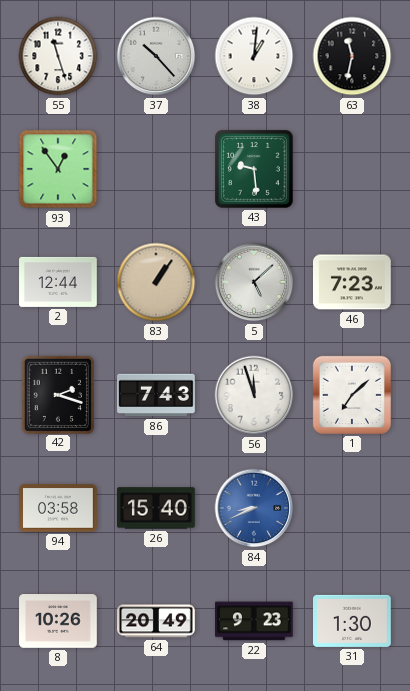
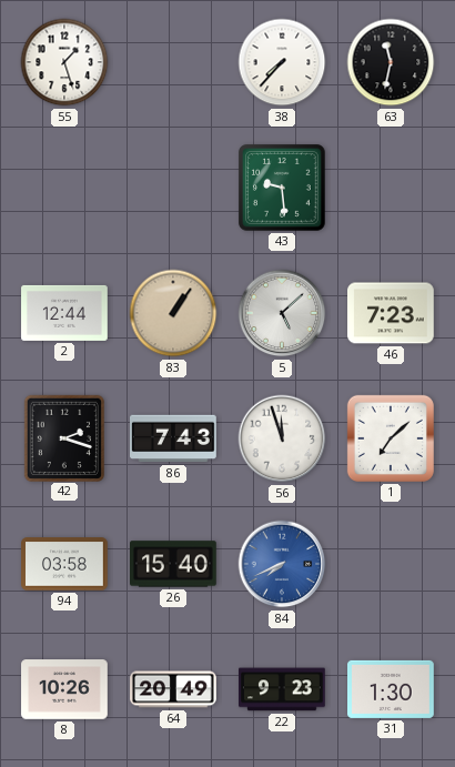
55: 11:27 -> 1:27
37: 10:23 -> none
38: 1:01 -> 7:37
93: 12:54 -> none
84: 8:41 -> 7:41
